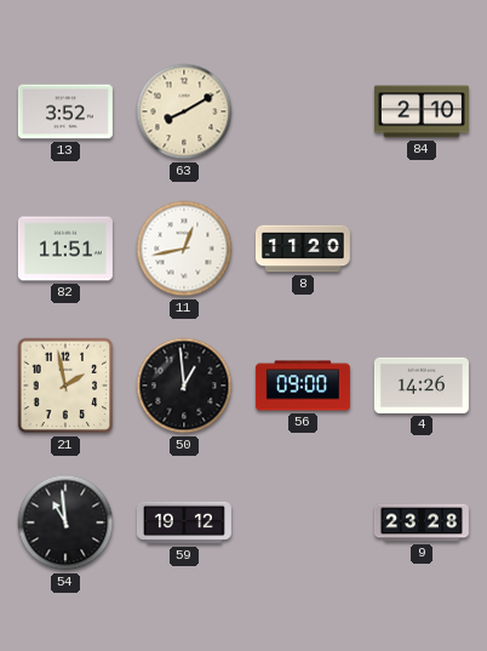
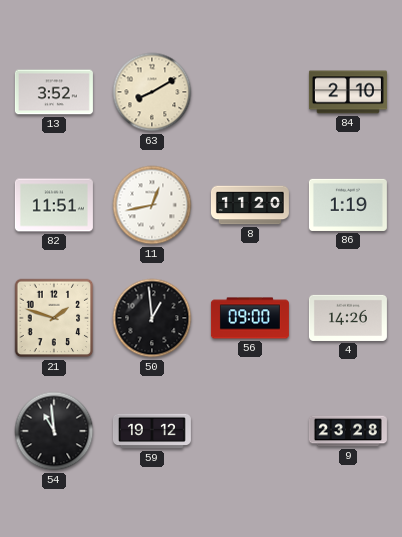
86: none -> 1:19
21: 1:58 -> 1:48
